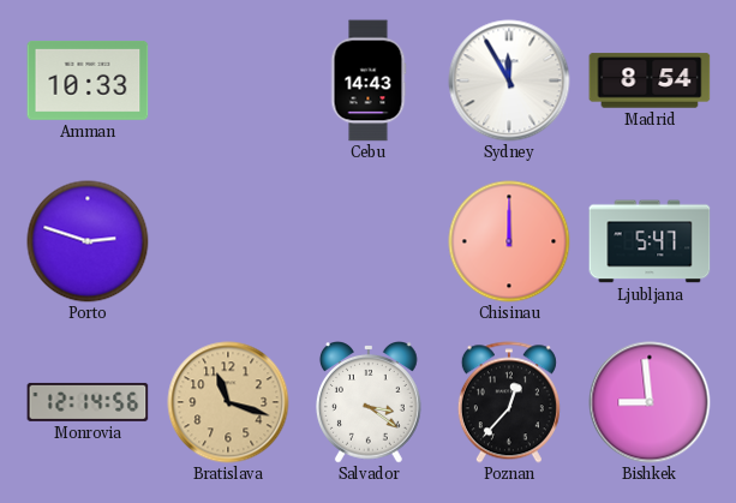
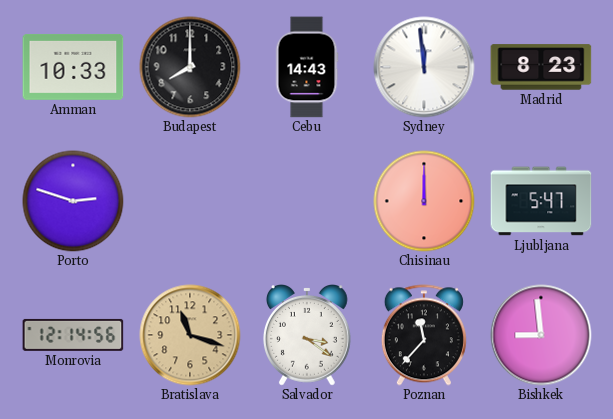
Budapest: none -> 8:00
Sydney: 11:55 -> 11:59
Madrid: 8:54 -> 8:23
Poznan: 12:37 -> 11:37
